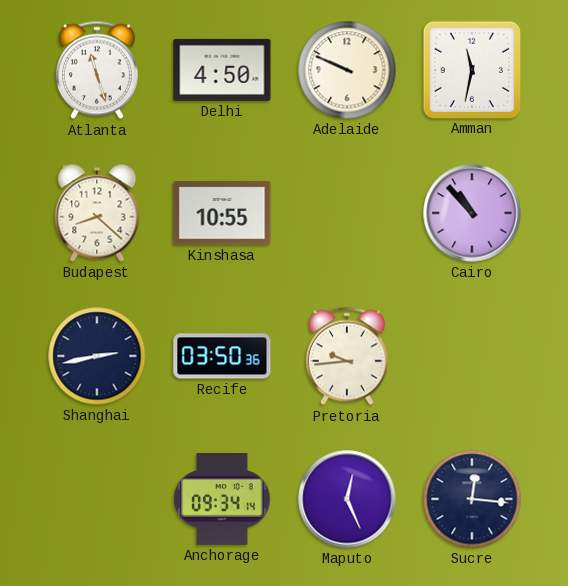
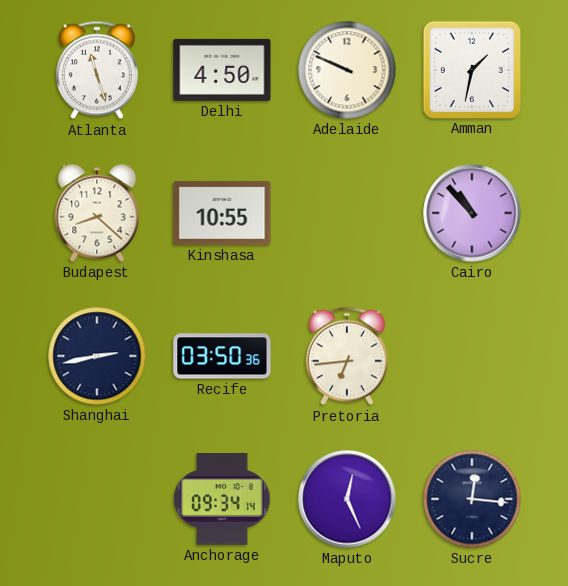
Amman: 11:32 -> 1:32
Pretoria: 9:44 -> 6:44
